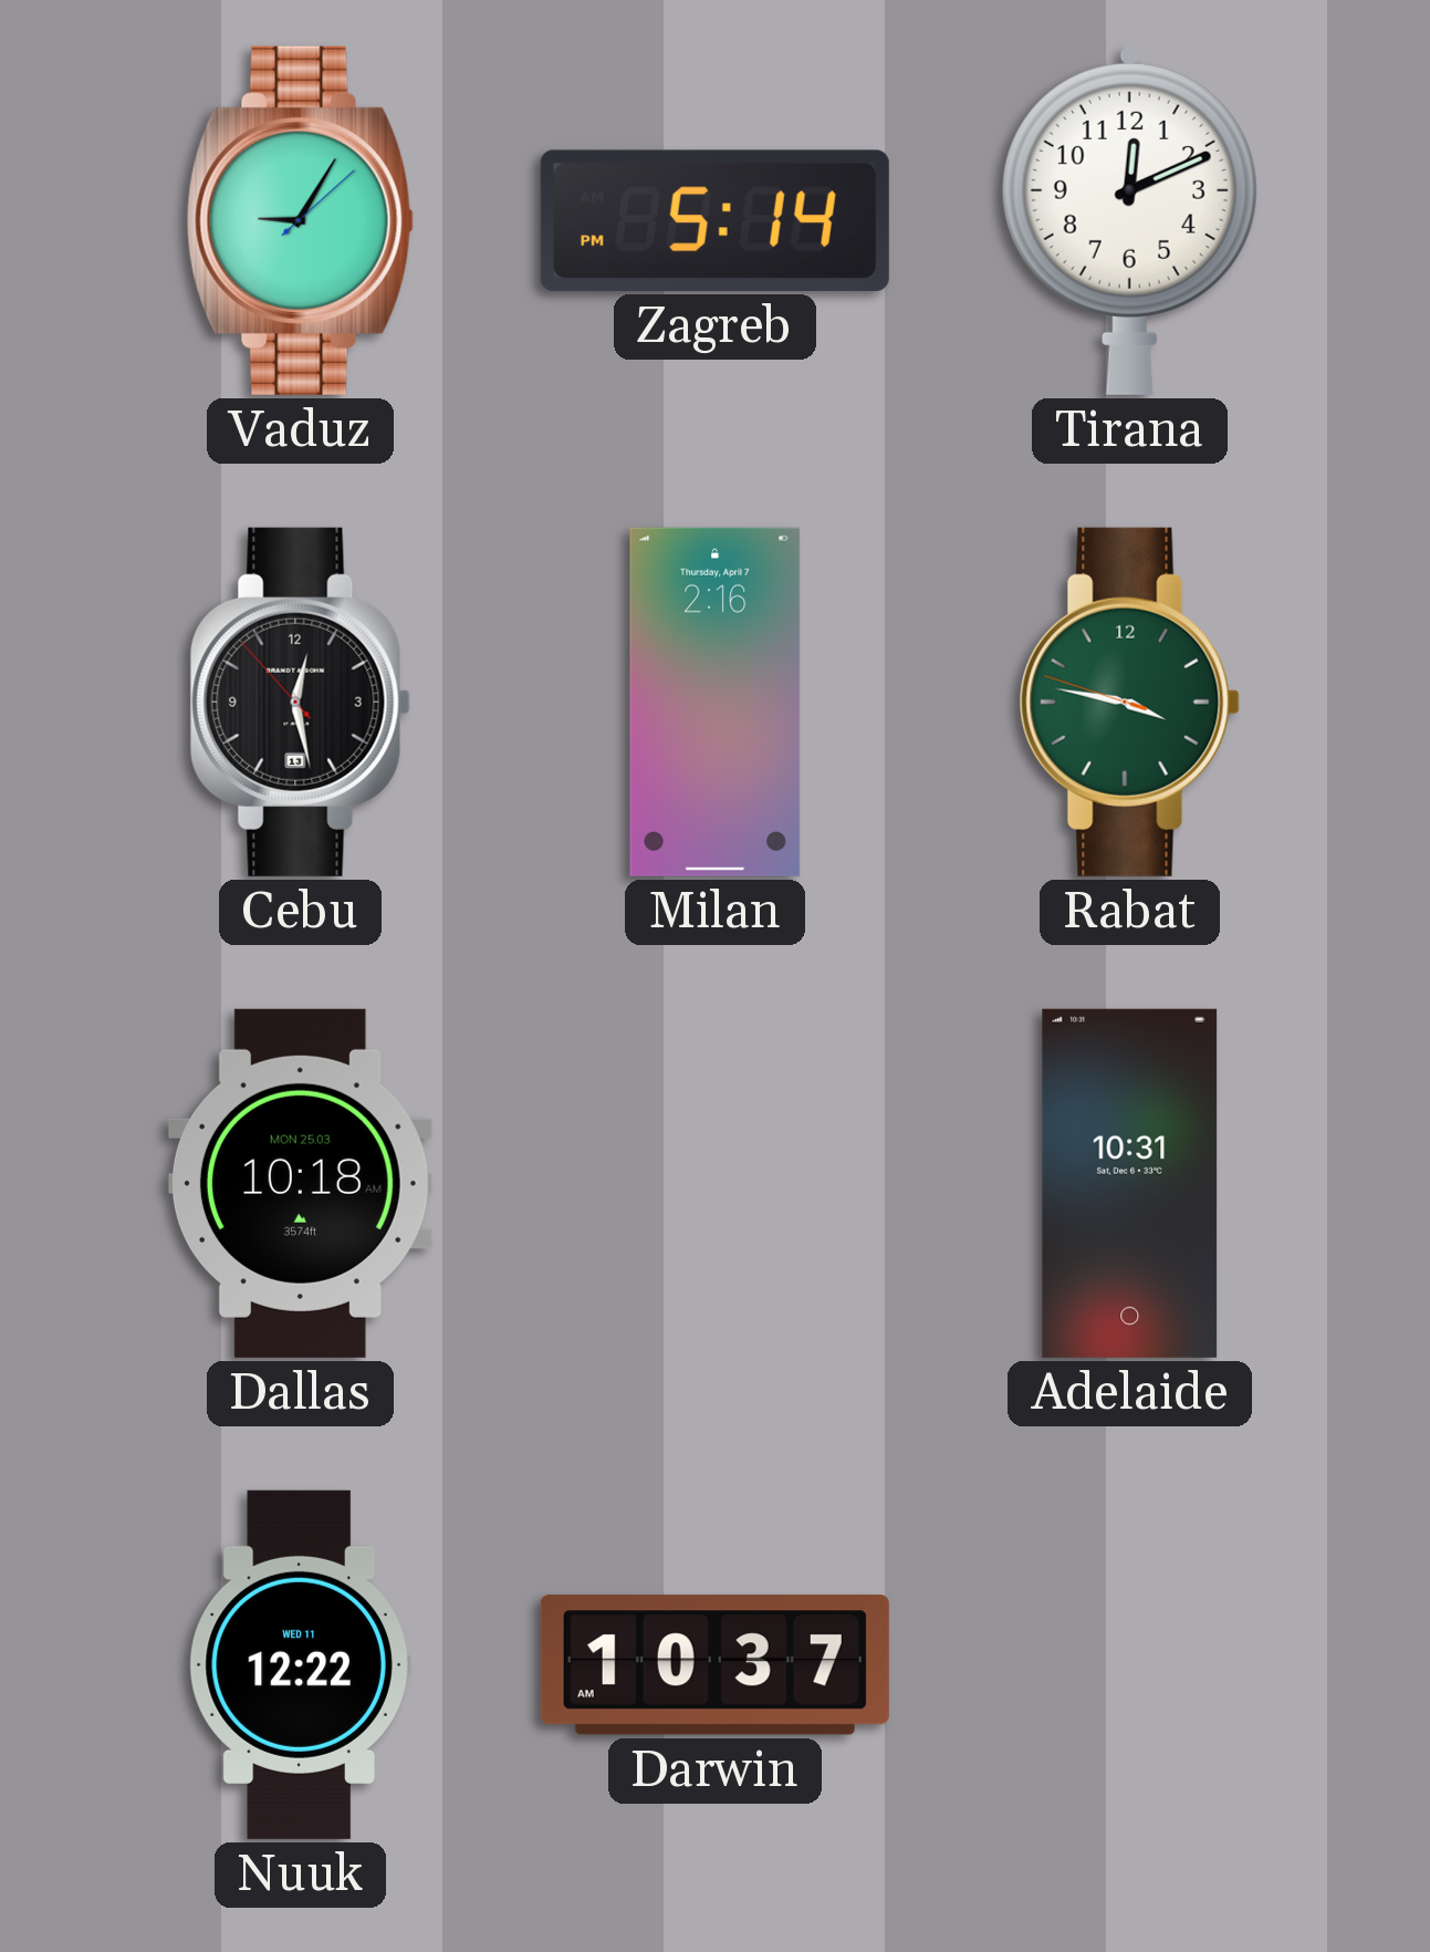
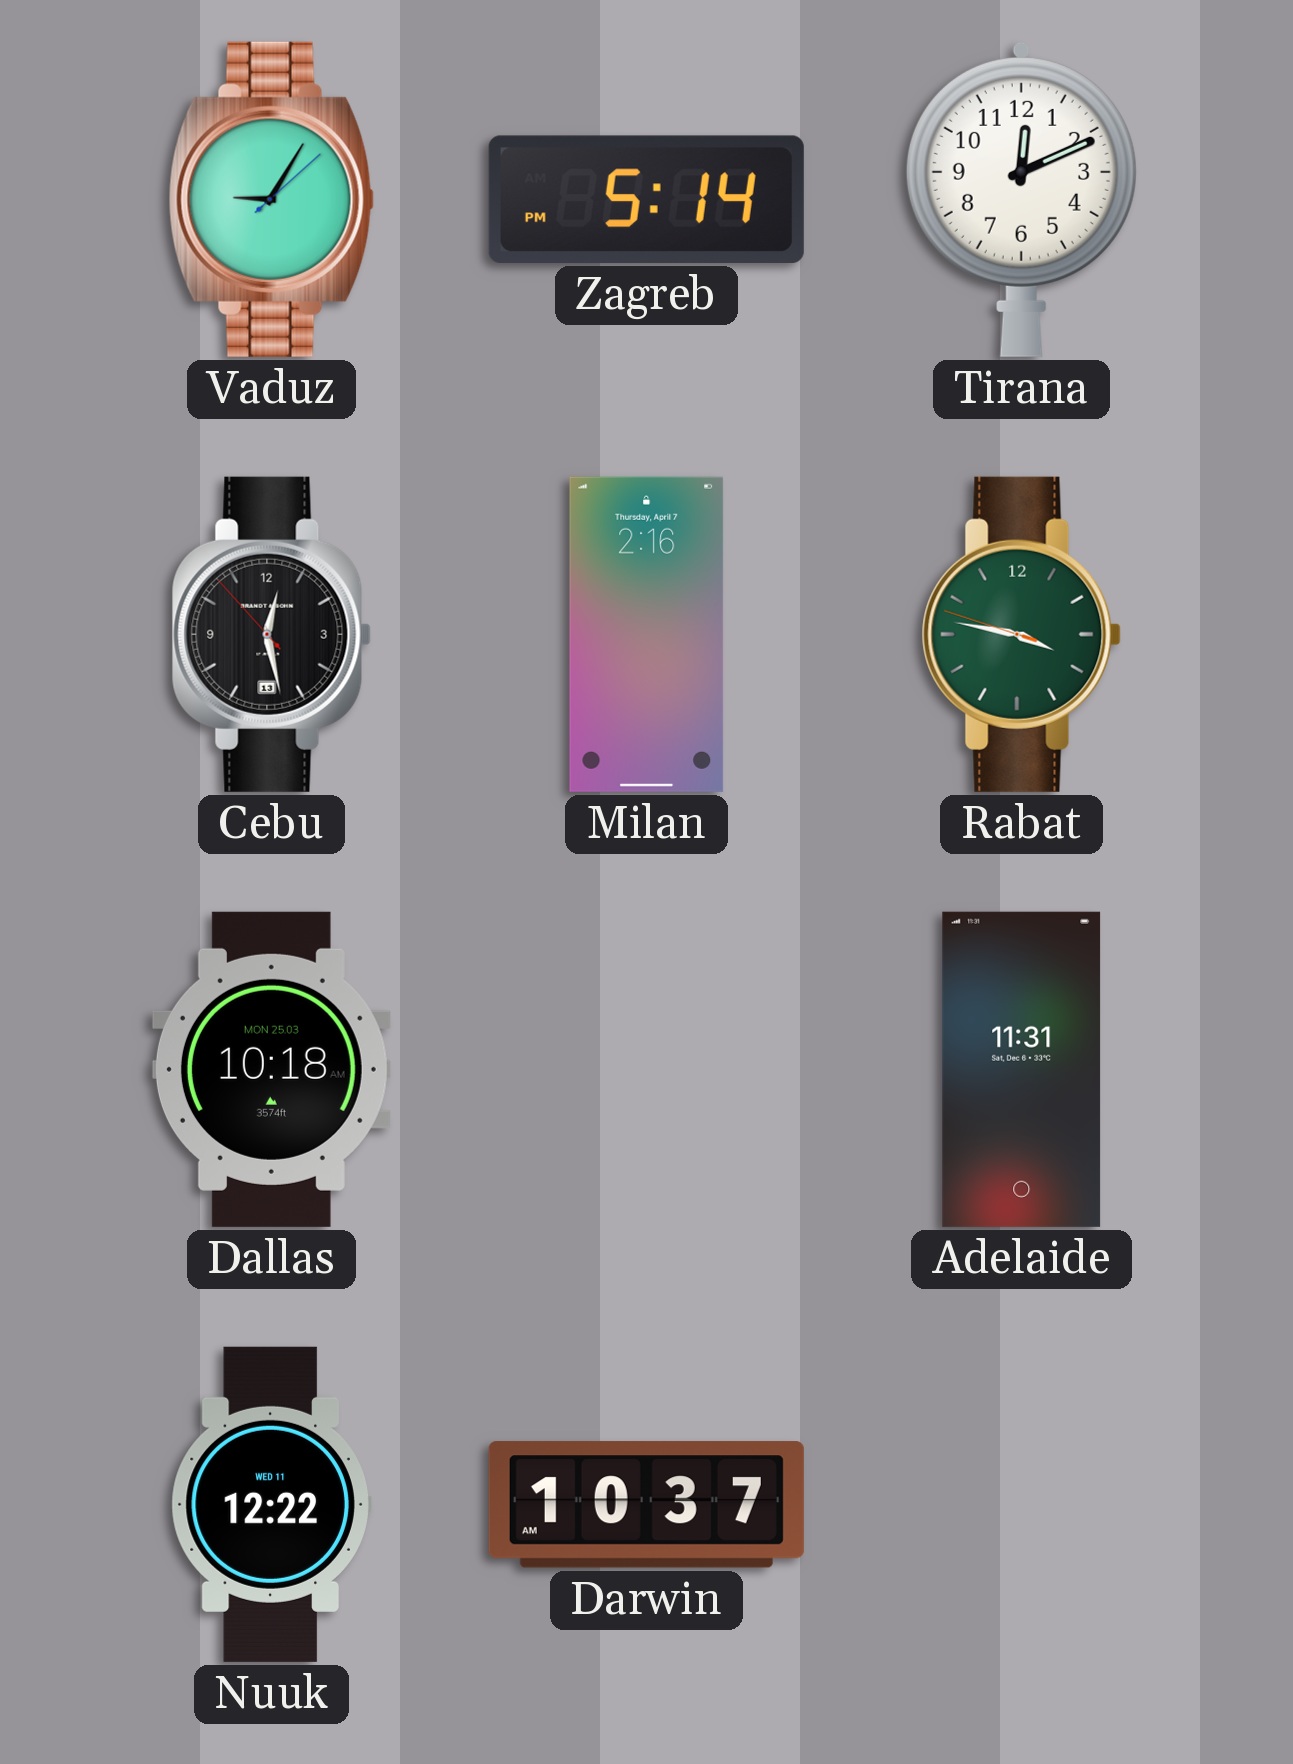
Adelaide: 10:31 -> 11:31
